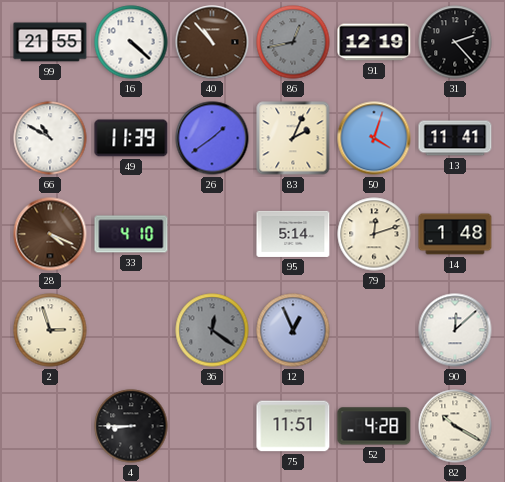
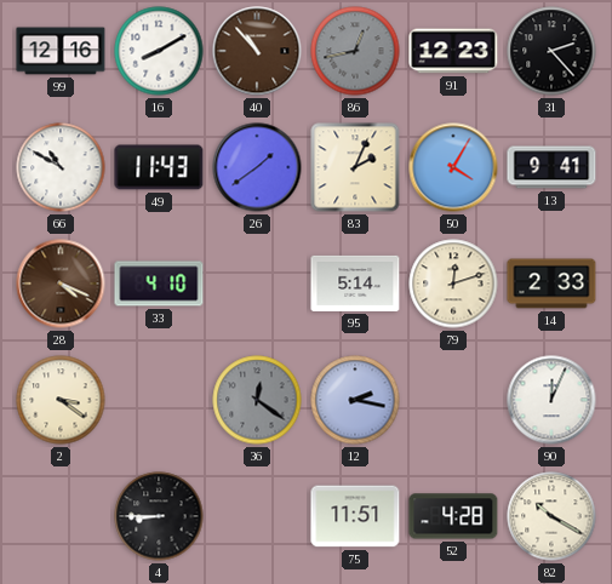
99: 21:55 -> 12:16
16: 4:22 -> 8:10
91: 12:19 -> 12:23
49: 11:39 -> 11:43
50: 4:03 -> 4:05
13: 11:41 -> 9:41
14: 1:48 -> 2:33
2: 2:57 -> 3:21
12: 12:56 -> 2:17
90: 12:08 -> 12:04
